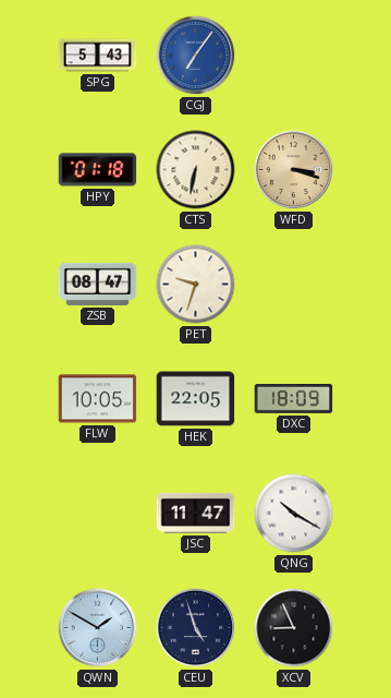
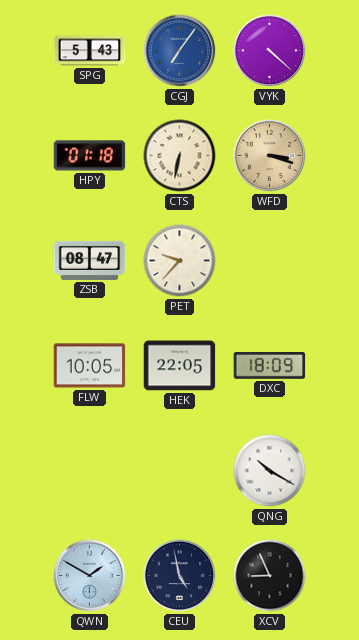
VYK: none -> 4:22
PET: 9:33 -> 9:37
JSC: 11:47 -> none
CEU: 4:57 -> 4:58
